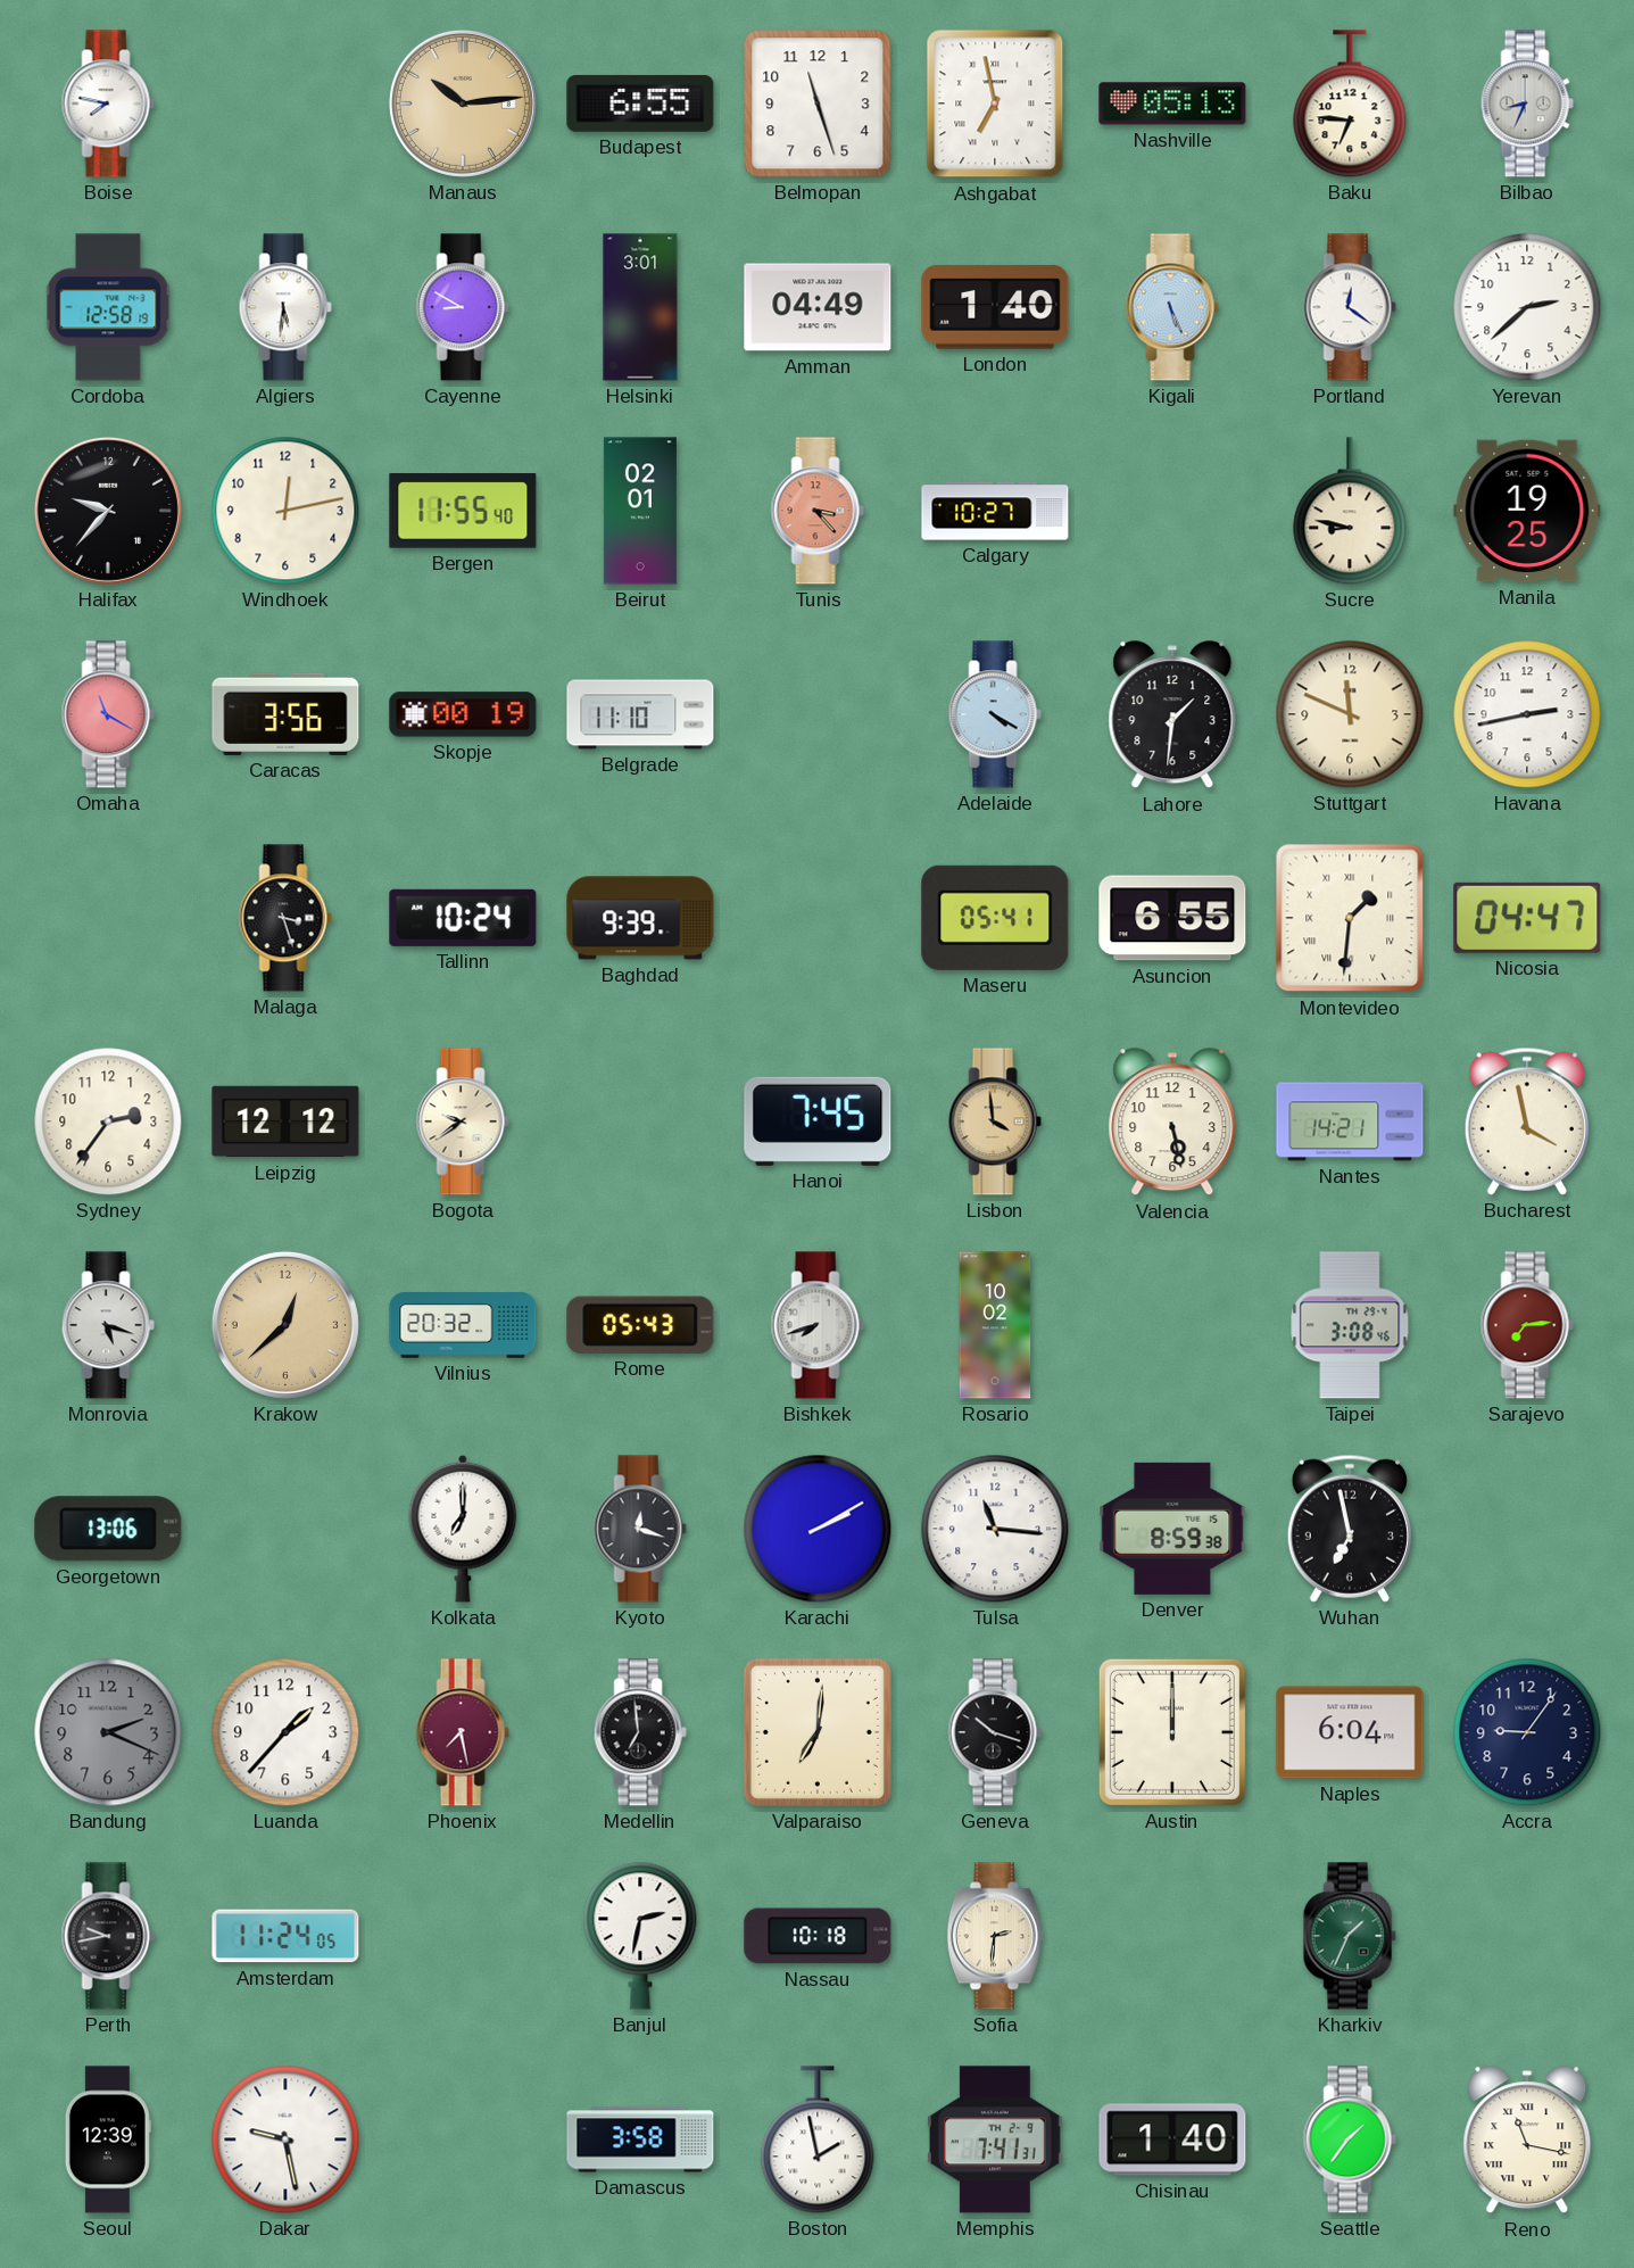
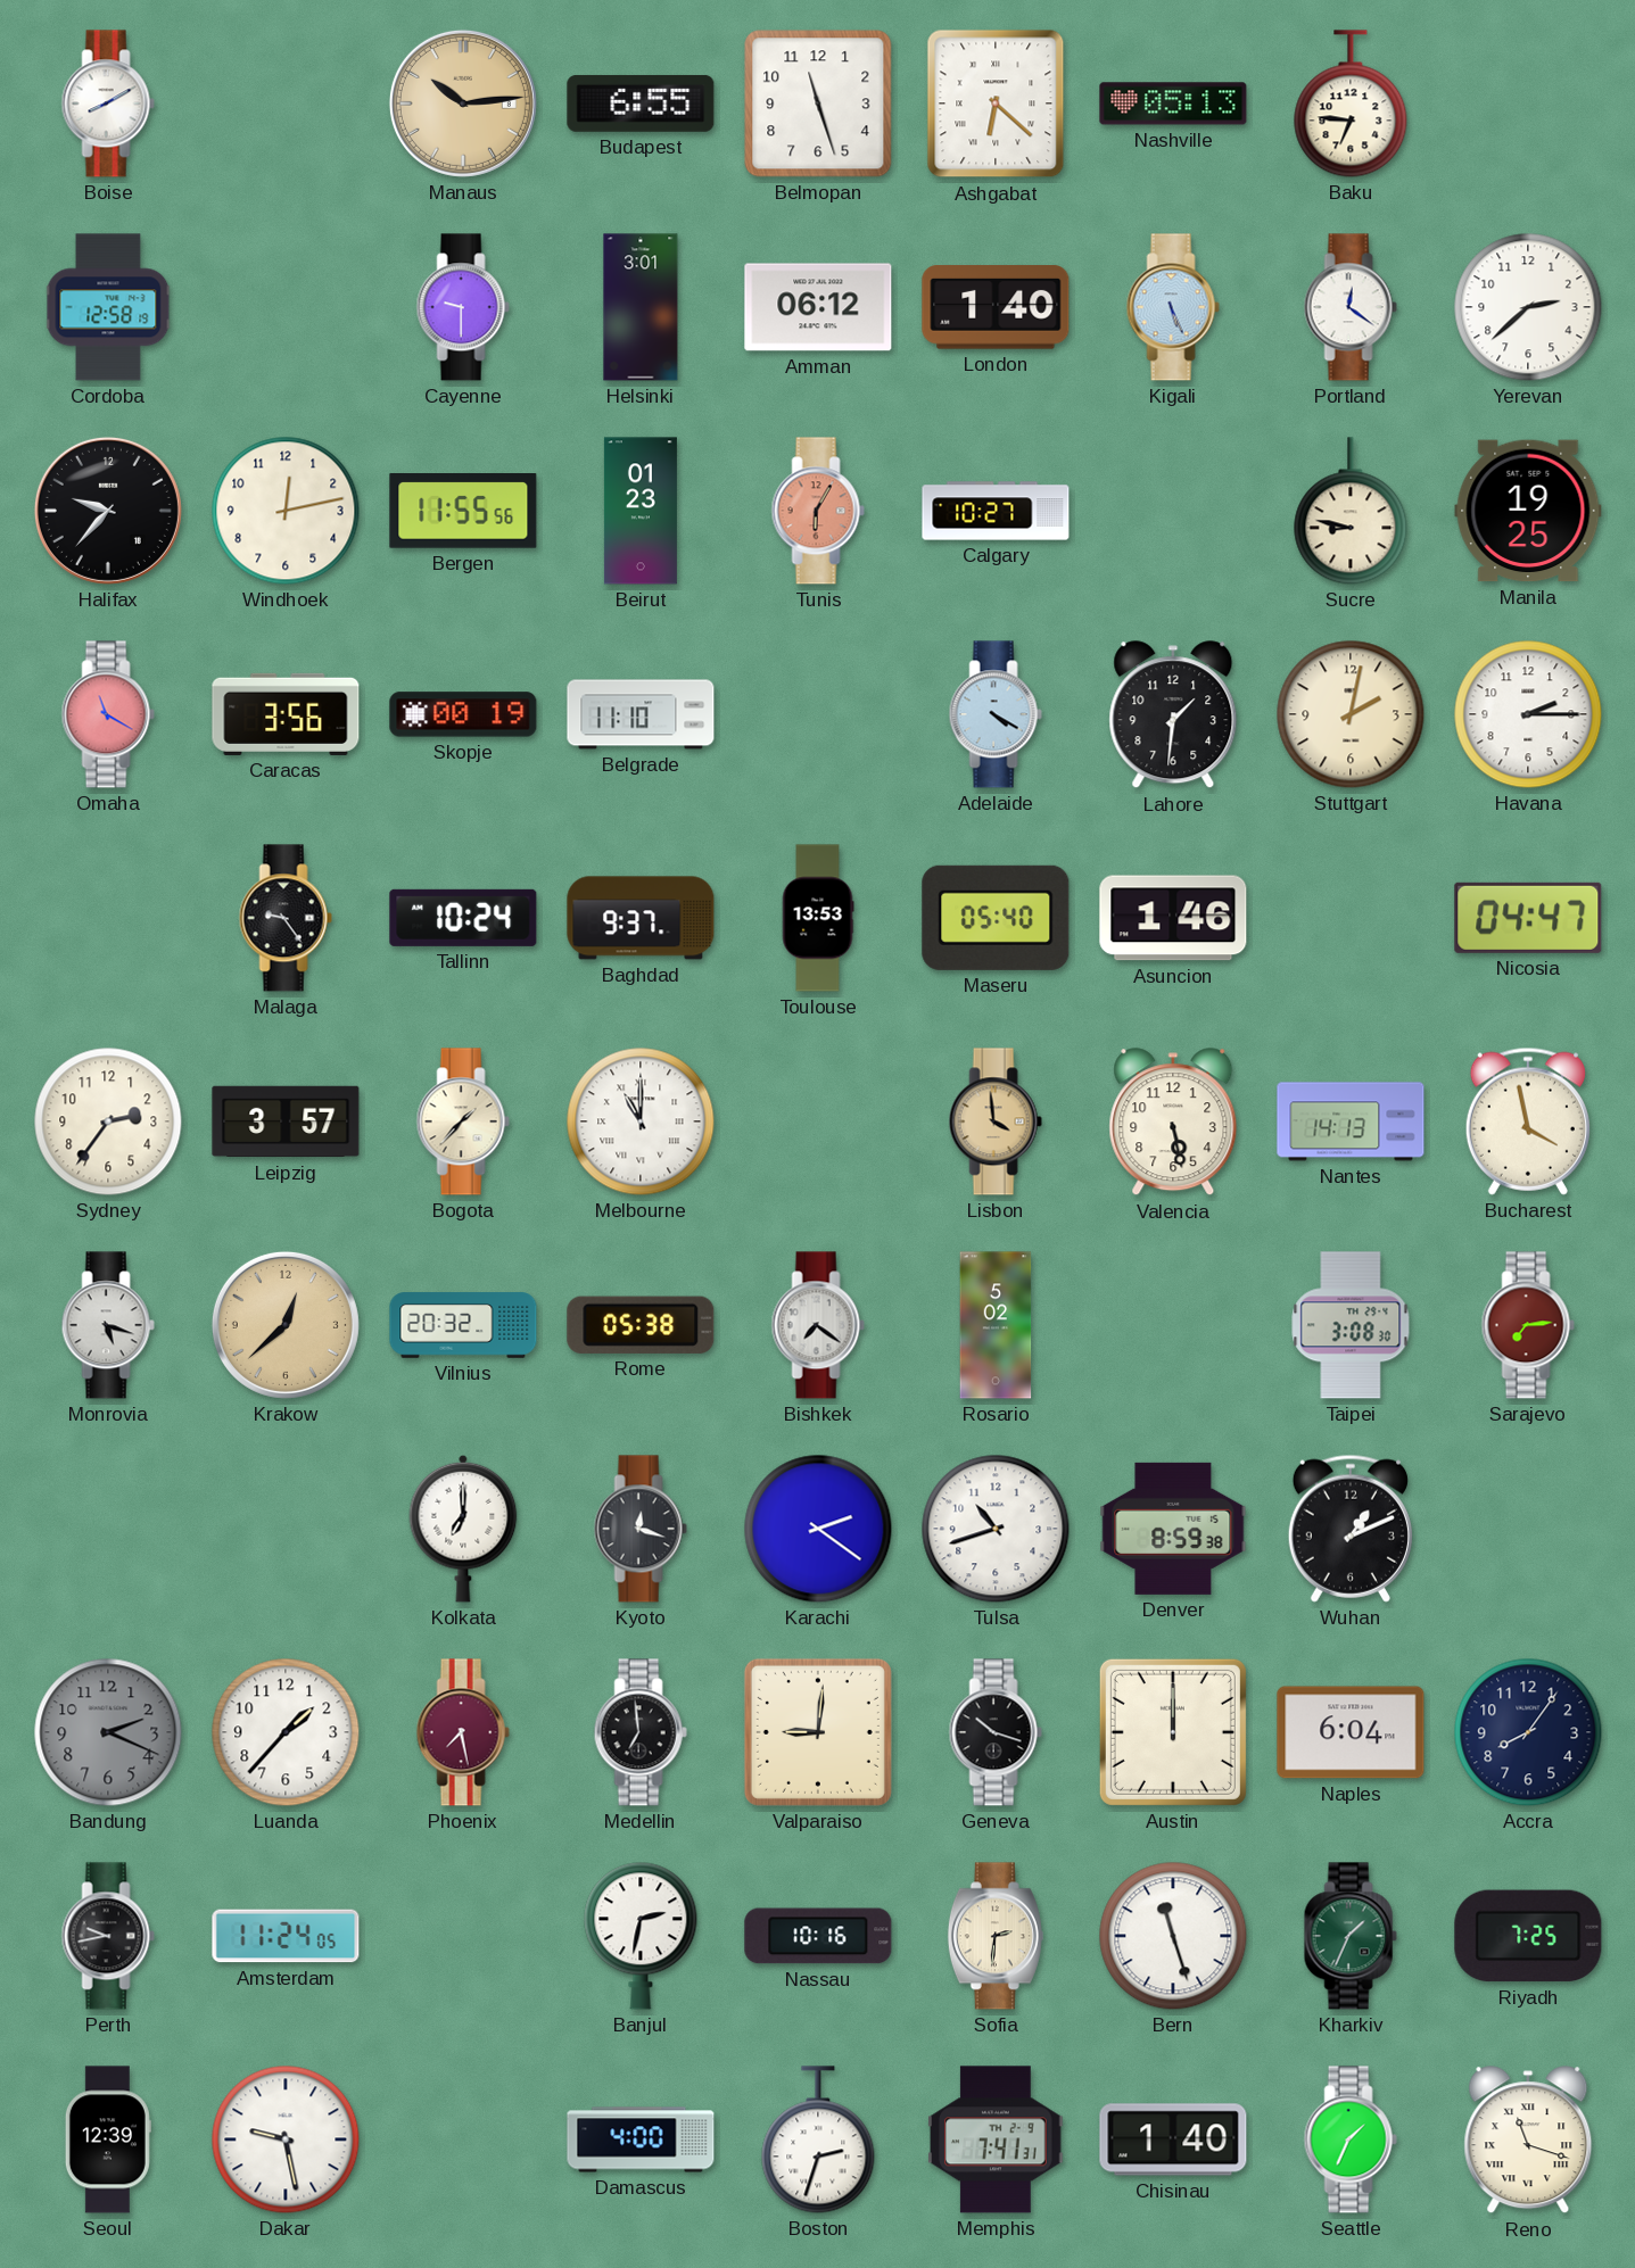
Boise: 7:47 -> 8:10
Ashgabat: 6:58 -> 6:22
Bilbao: 8:34 -> none
Algiers: 5:31 -> none
Cayenne: 8:50 -> 9:30
Amman: 04:49 -> 06:12
Bergen: 11:55:40 -> 11:55:56
Beirut: 02:01 -> 01:23
Tunis: 3:23 -> 6:05
Stuttgart: 11:49 -> 2:02
Havana: 2:43 -> 2:15
Malaga: 3:27 -> 9:24
Baghdad: 9:39 -> 9:37
Toulouse: none -> 13:53
Maseru: 05:41 -> 05:40
Asuncion: 6:55 -> 1:46
Montevideo: 1:31 -> none
Leipzig: 12:12 -> 3:57
Bogota: 9:39 -> 1:37
Melbourne: none -> 11:00
Hanoi: 7:45 -> none
Nantes: 14:21 -> 14:13
Rome: 05:43 -> 05:38
Bishkek: 7:42 -> 7:21
Rosario: 10:02 -> 5:02
Taipei: 3:08:46 -> 3:08:30
Georgetown: 13:06 -> none
Karachi: 2:10 -> 2:21
Tulsa: 11:16 -> 10:42
Wuhan: 6:58 -> 1:11
Valparaiso: 7:01 -> 9:01
Accra: 9:06 -> 8:06
Nassau: 10:18 -> 10:16
Bern: none -> 11:27
Riyadh: none -> 7:25
Damascus: 3:58 -> 4:00
Boston: 1:58 -> 2:33
Seattle: 1:36 -> 1:34
Reno: 11:17 -> 11:18
